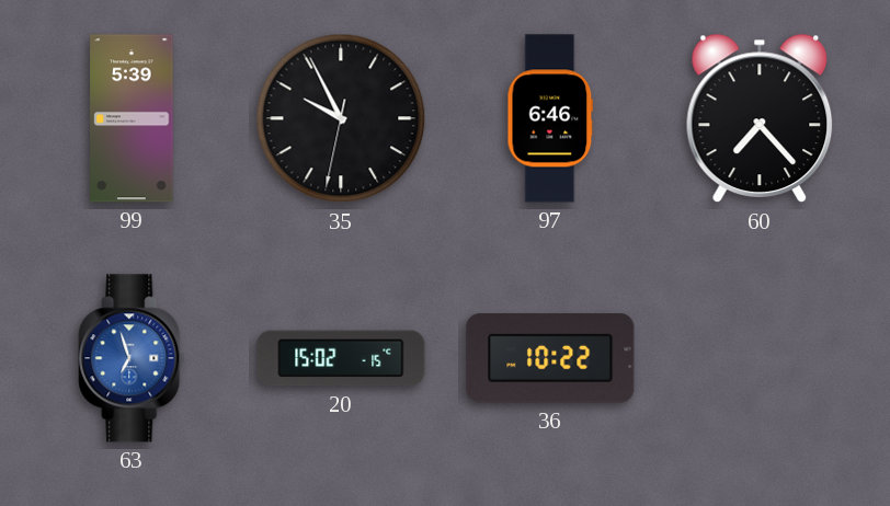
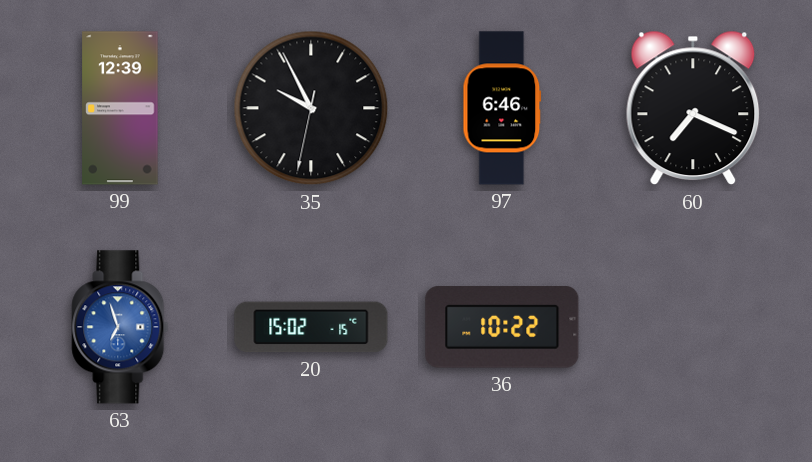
99: 5:39 -> 12:39
60: 7:23 -> 7:19
